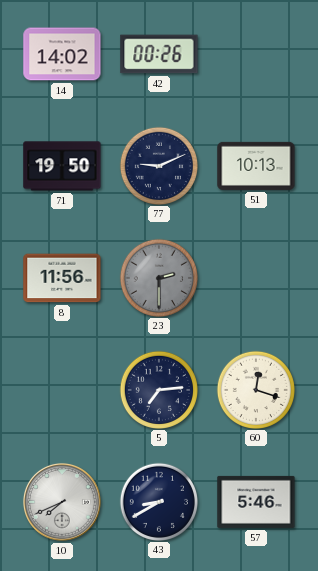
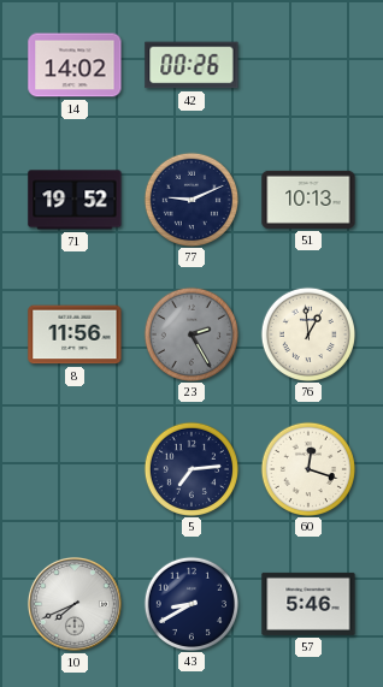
71: 19:50 -> 19:52
23: 2:30 -> 2:25
76: none -> 12:59
